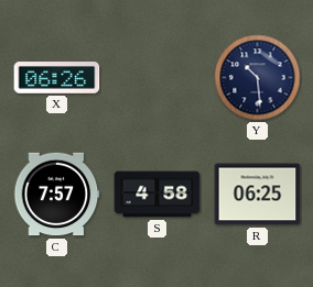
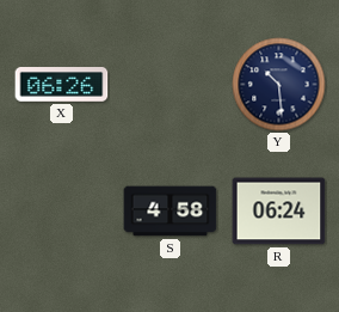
C: 7:57 -> none
R: 06:25 -> 06:24
